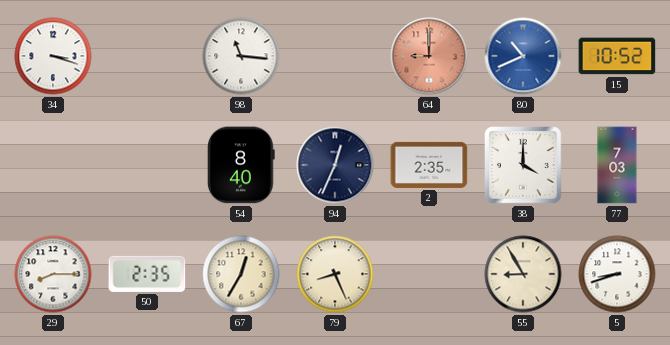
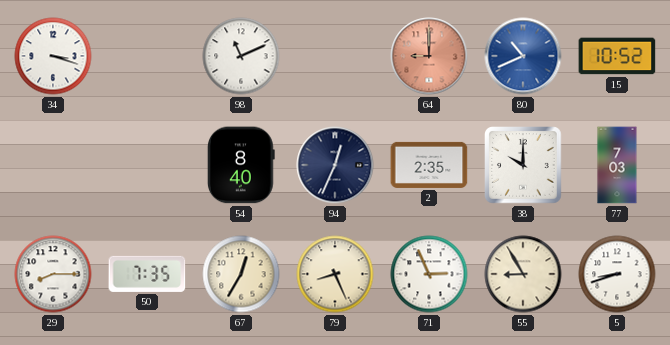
98: 11:16 -> 11:11
38: 4:00 -> 10:00
50: 2:35 -> 7:35
71: none -> 2:56
